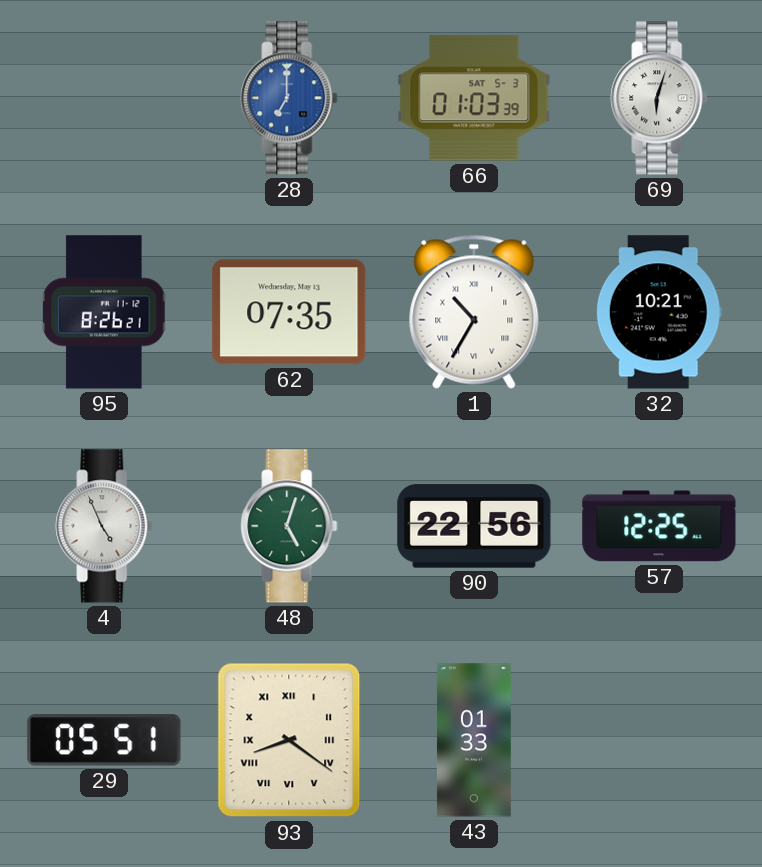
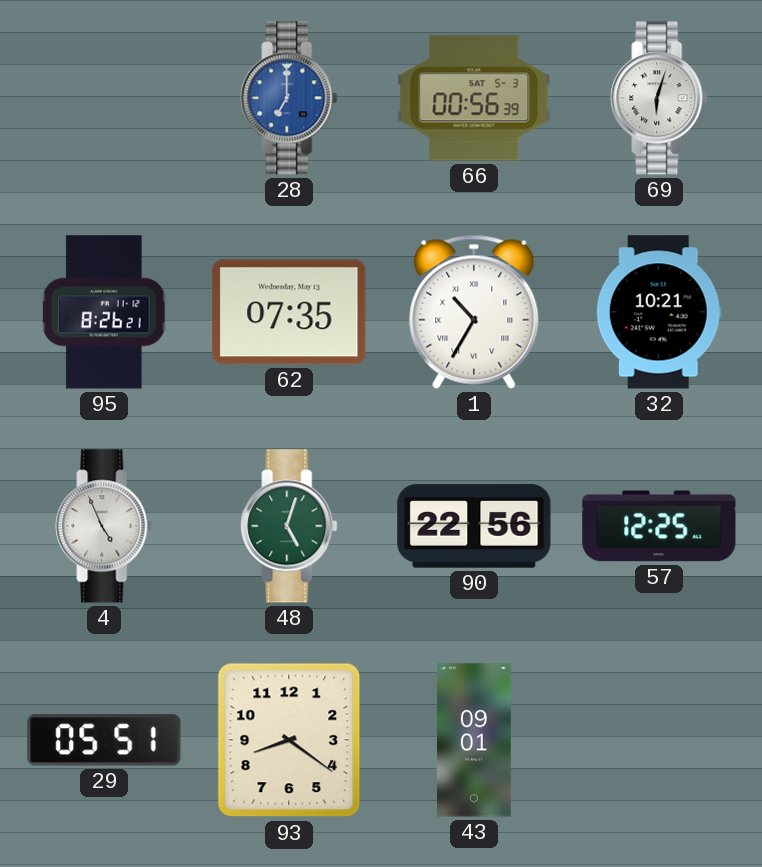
66: 01:03 -> 00:56
93 numerals: Roman -> Arabic
43: 01:33 -> 09:01
